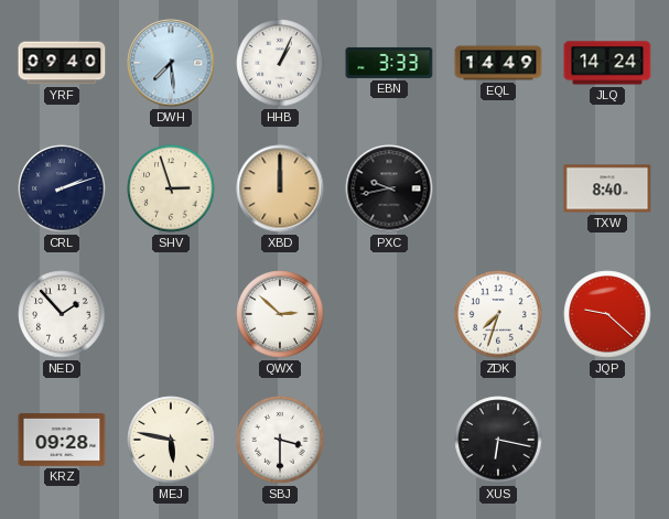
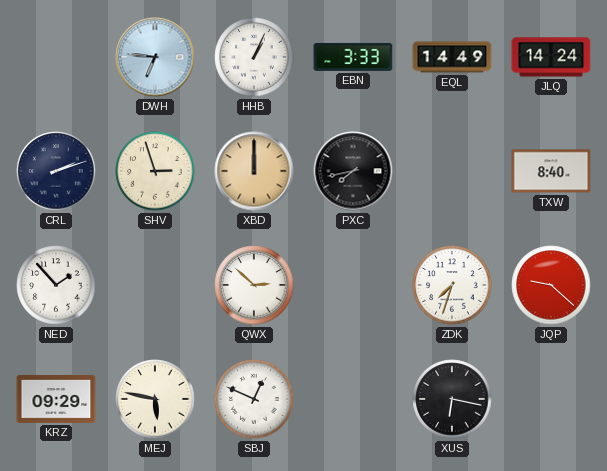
YRF: 09:40 -> none
DWH: 7:29 -> 6:46
PXC: 9:43 -> 7:43
KRZ: 09:28 -> 09:29
SBJ: 3:30 -> 12:49
